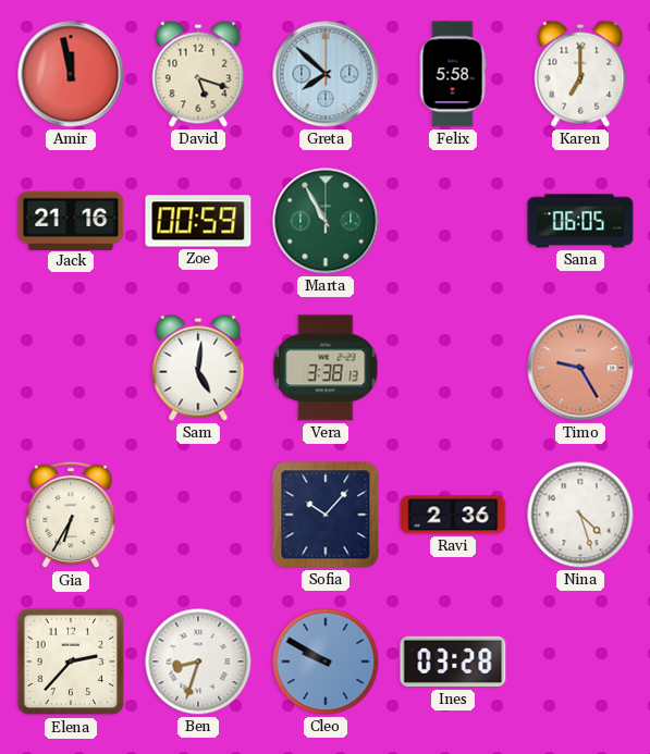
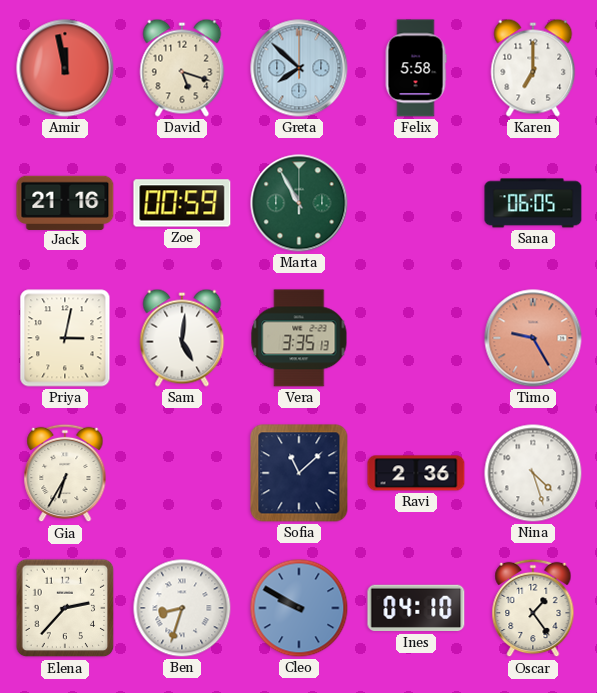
Priya: none -> 3:02
Vera: 3:38 -> 3:35
Sofia: 10:07 -> 11:08
Ines: 03:28 -> 04:10
Oscar: none -> 1:24
